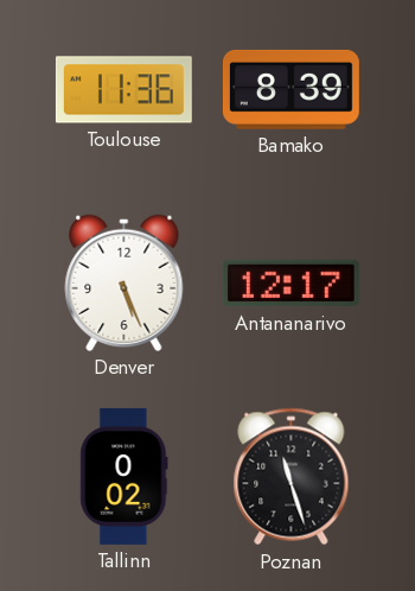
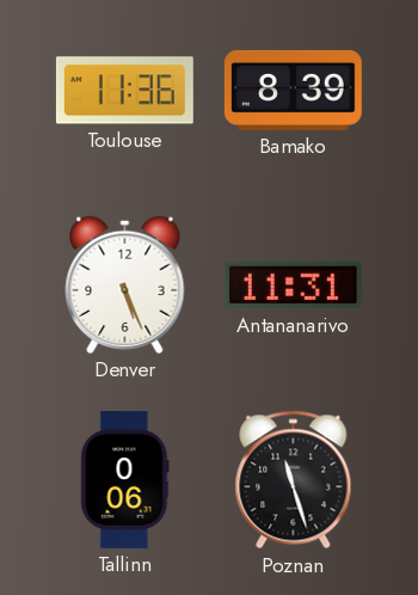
Antananarivo: 12:17 -> 11:31
Tallinn: 0:02 -> 0:06
